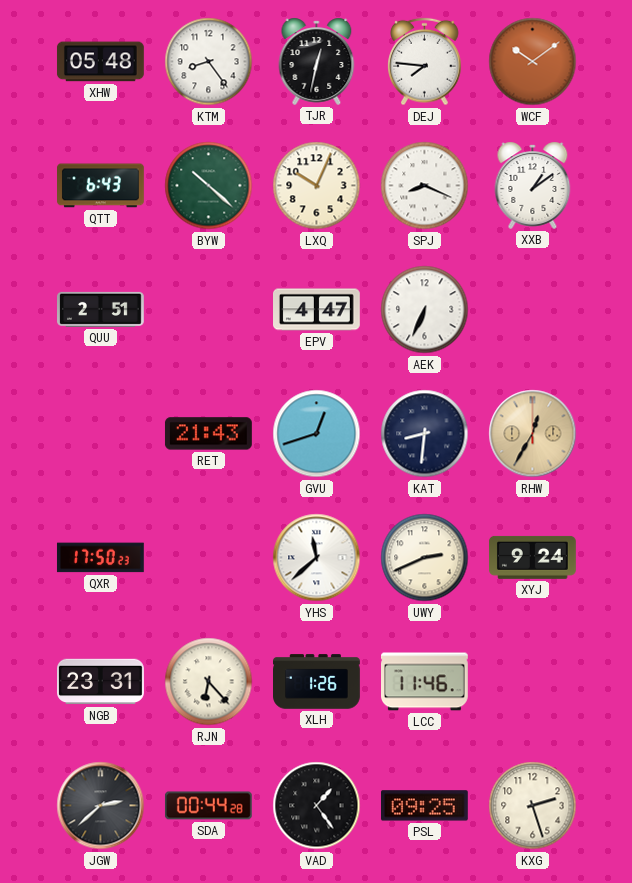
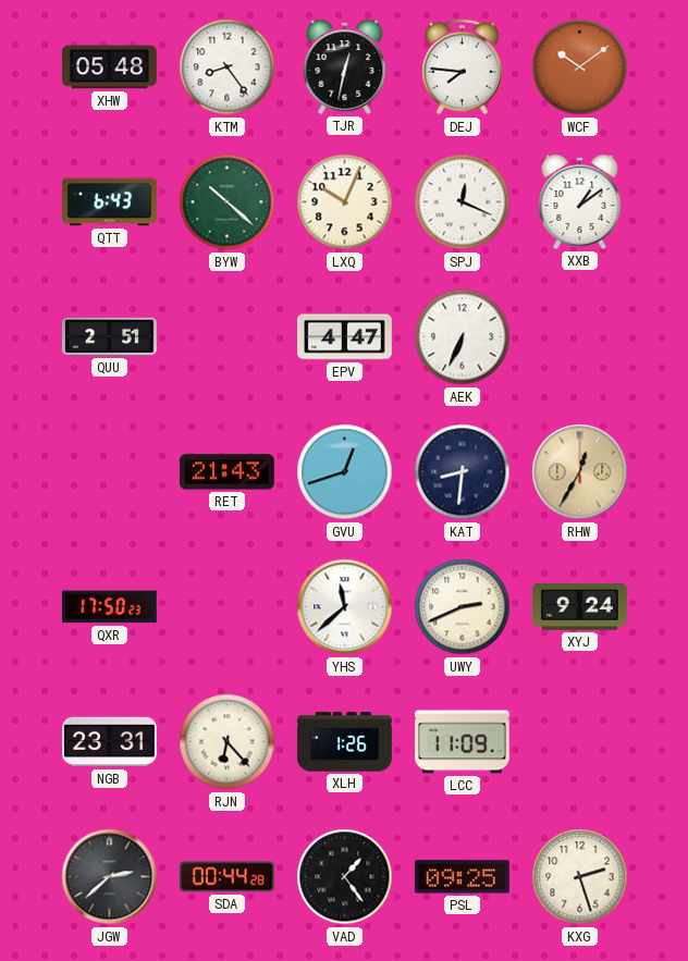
SPJ: 8:19 -> 12:19
LCC: 11:46 -> 11:09
